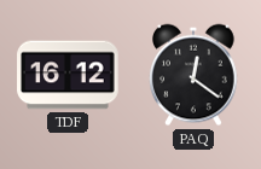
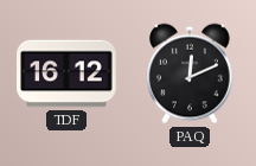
PAQ: 12:21 -> 12:11
